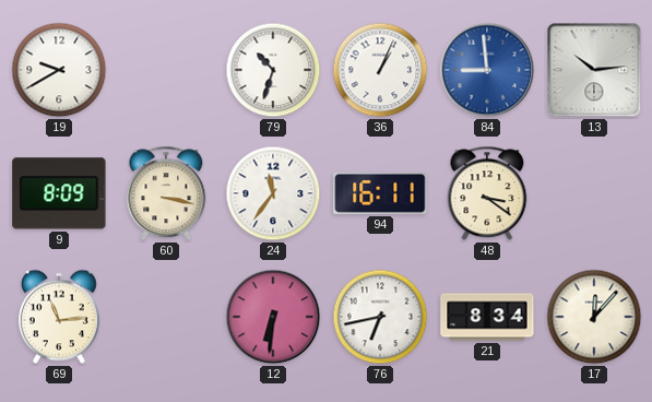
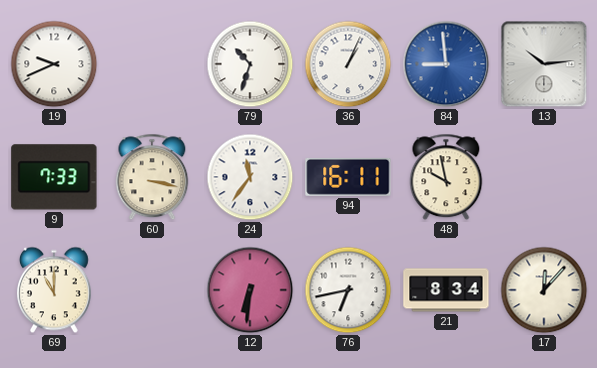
19: 9:40 -> 9:41
9: 8:09 -> 7:33
48: 3:21 -> 9:58
69: 11:14 -> 11:00
